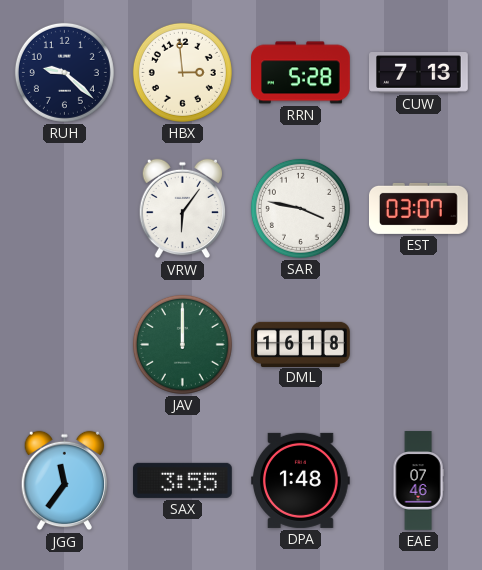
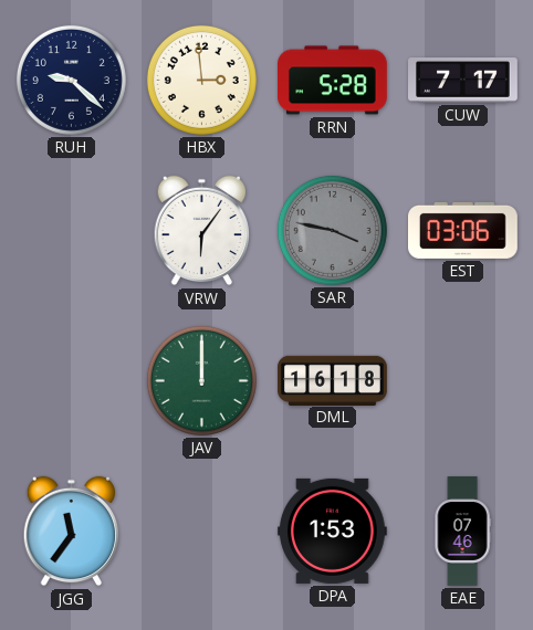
CUW: 7:13 -> 7:17
SAR dial: white -> grey
EST: 03:07 -> 03:06
SAX: 3:55 -> none
DPA: 1:48 -> 1:53
